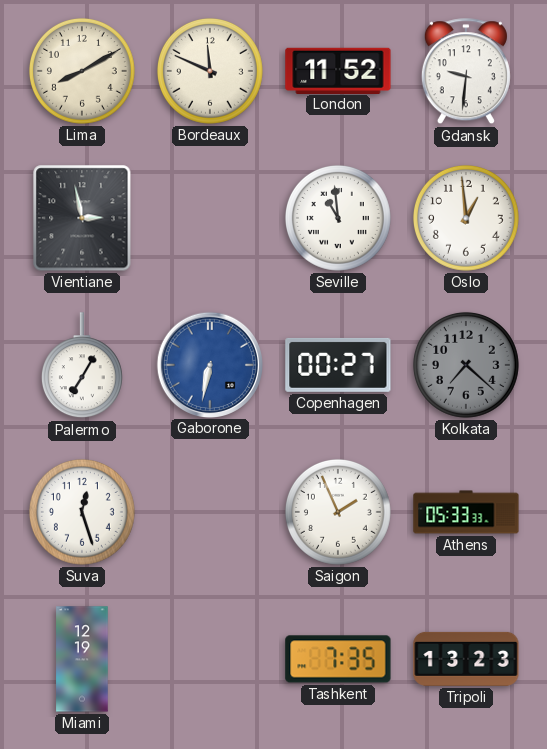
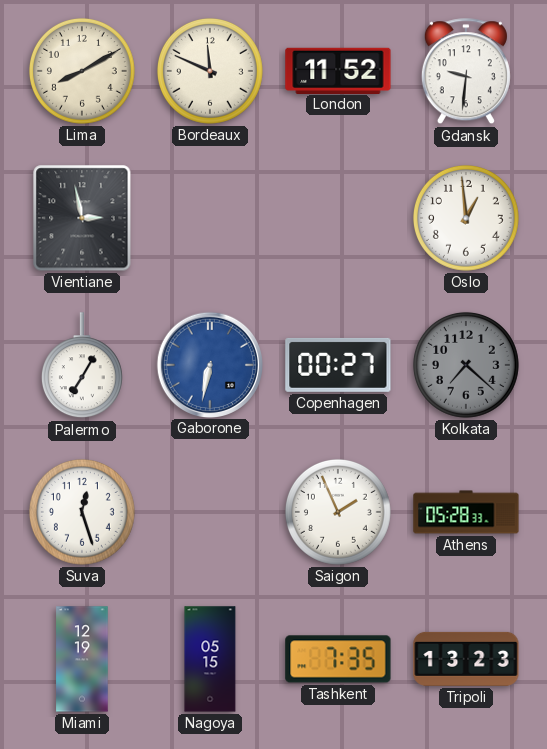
Seville: 10:59 -> none
Athens: 05:33 -> 05:28
Nagoya: none -> 05:15
